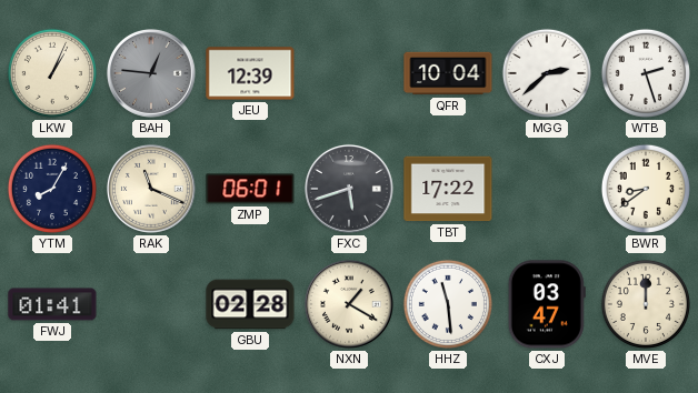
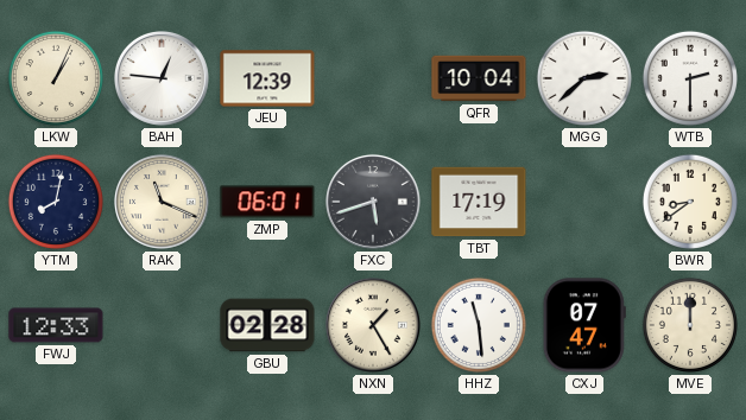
BAH dial: grey -> white
WTB: 2:27 -> 2:30
YTM: 8:05 -> 8:02
TBT: 17:22 -> 17:19
FWJ: 01:41 -> 12:33
NXN: 1:20 -> 1:25
CXJ: 03:47 -> 07:47
